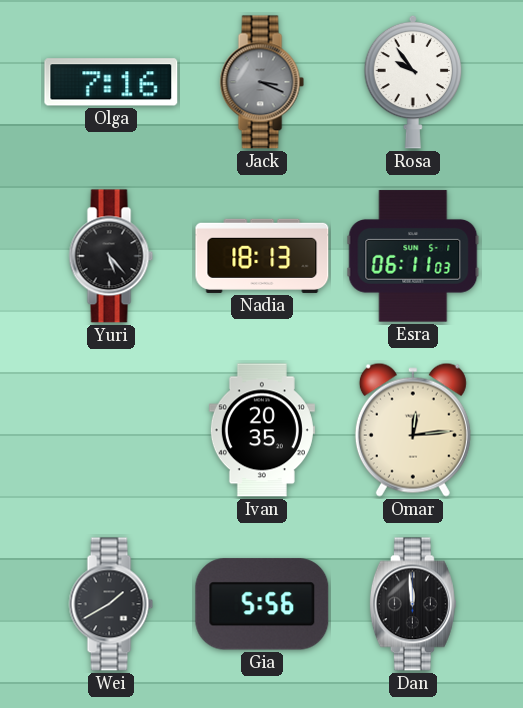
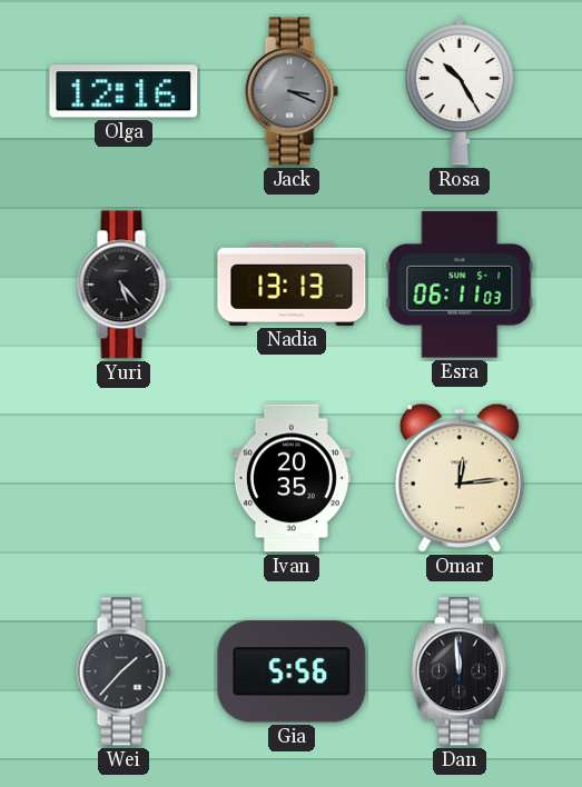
Olga: 7:16 -> 12:16
Rosa: 9:54 -> 10:25
Nadia: 18:13 -> 13:13
Wei: 1:40 -> 1:37
